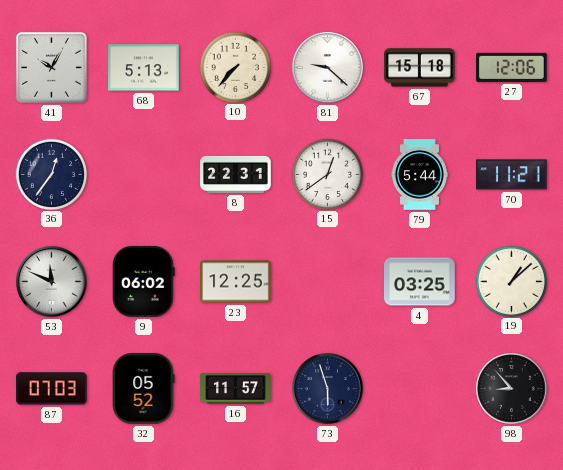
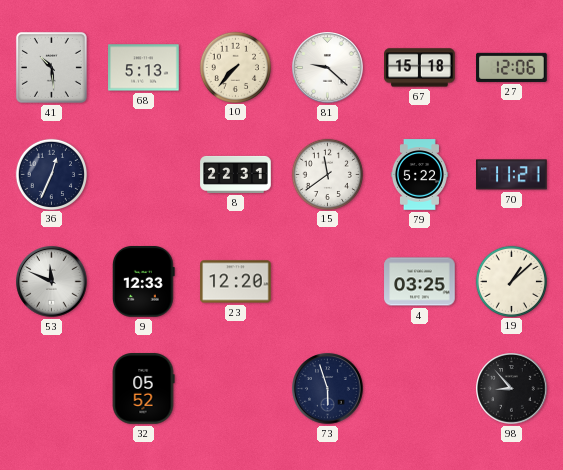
41: 10:05 -> 10:29
36: 12:36 -> 12:34
15: 12:39 -> 11:39
79: 5:44 -> 5:22
9: 06:02 -> 12:33
23: 12:25 -> 12:20
87: 07:03 -> none
16: 11:57 -> none
